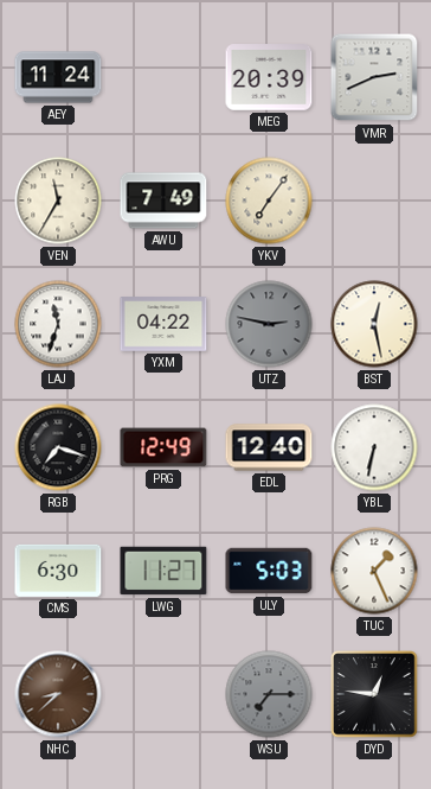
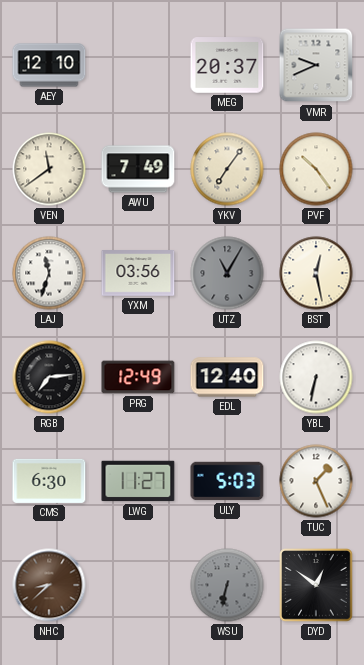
AEY: 11:24 -> 12:10
MEG: 20:39 -> 20:37
VMR: 2:41 -> 9:41
VEN: 11:35 -> 11:39
PVF: none -> 10:24
YXM: 04:22 -> 03:56
UTZ: 2:47 -> 11:05
RGB: 7:18 -> 7:14
WSU: 7:15 -> 6:32
DYD: 12:46 -> 12:51
